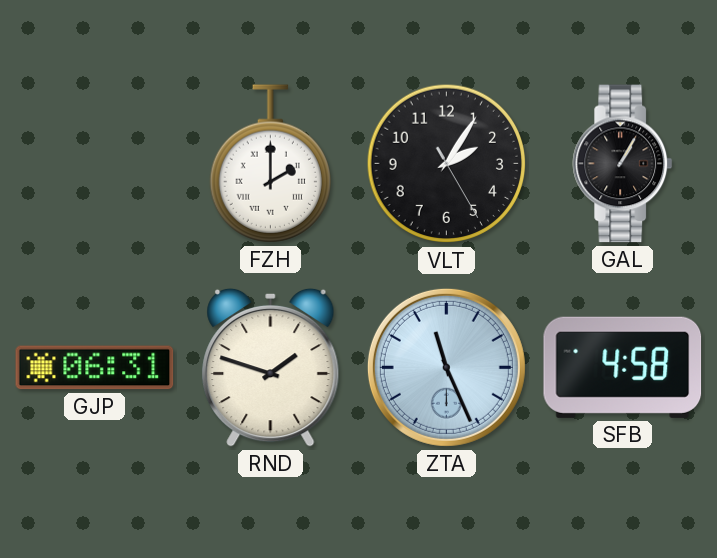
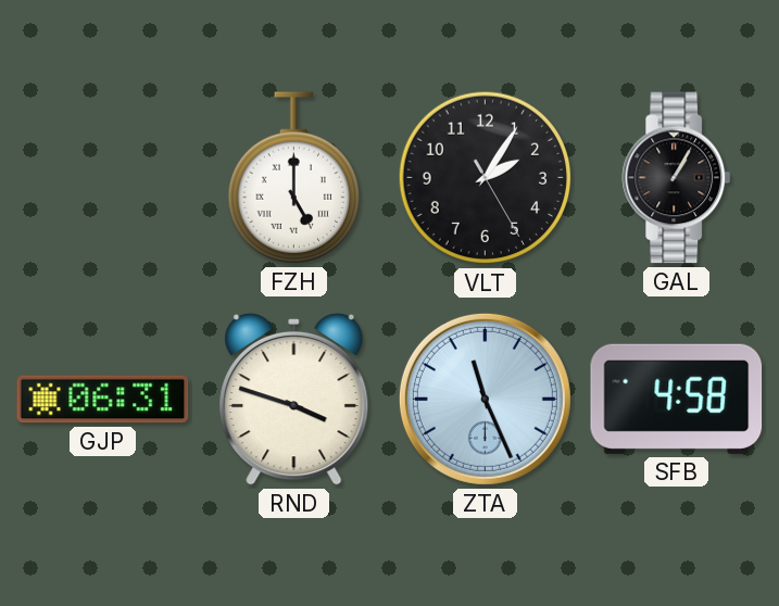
FZH: 2:00 -> 5:00
RND: 1:48 -> 3:48
